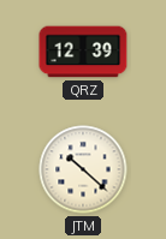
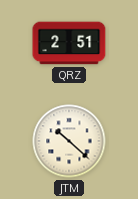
QRZ: 12:39 -> 2:51
